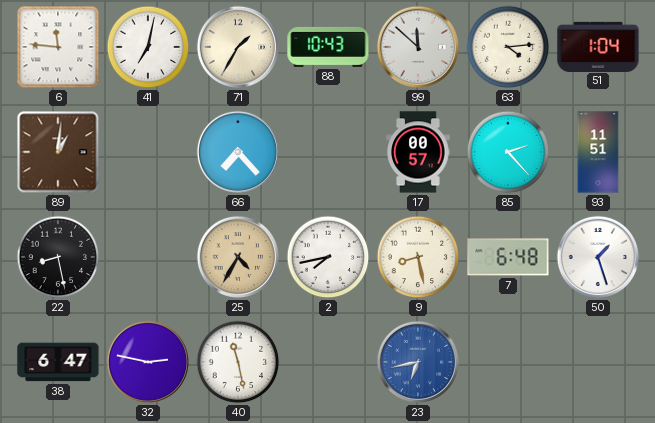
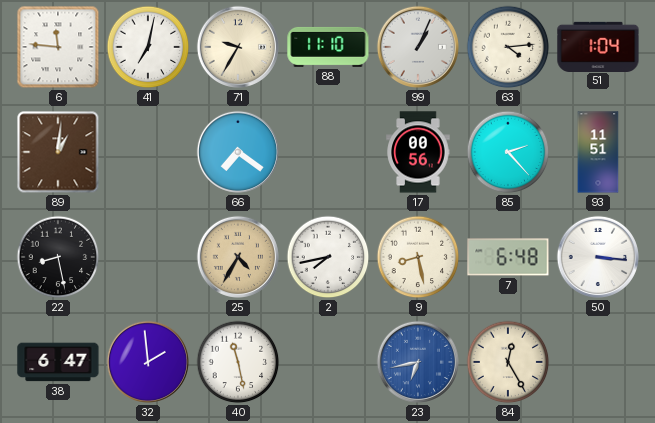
71: 1:35 -> 9:35
88: 10:43 -> 11:10
99: 11:52 -> 1:04
66: 7:23 -> 7:21
17: 00:57 -> 00:56
50: 1:27 -> 3:16
32: 2:47 -> 1:59
84: none -> 12:25
